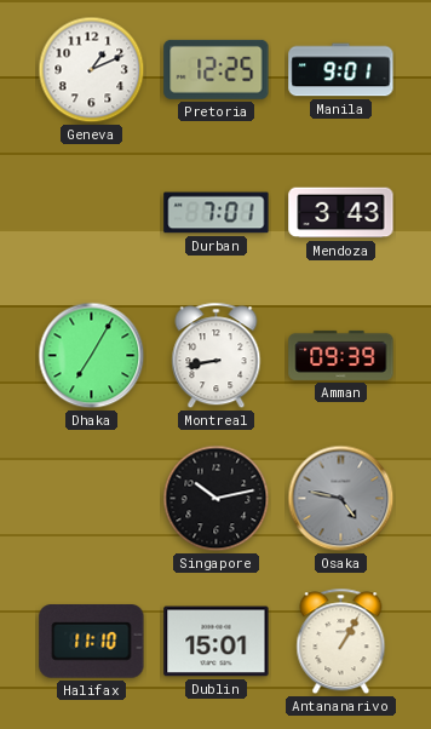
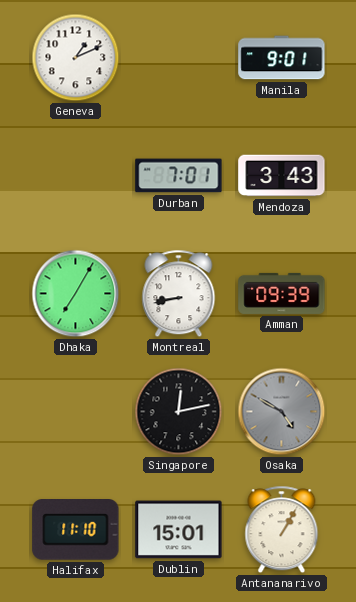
Pretoria: 12:25 -> none
Singapore: 10:13 -> 12:13
Osaka: 4:47 -> 4:50
